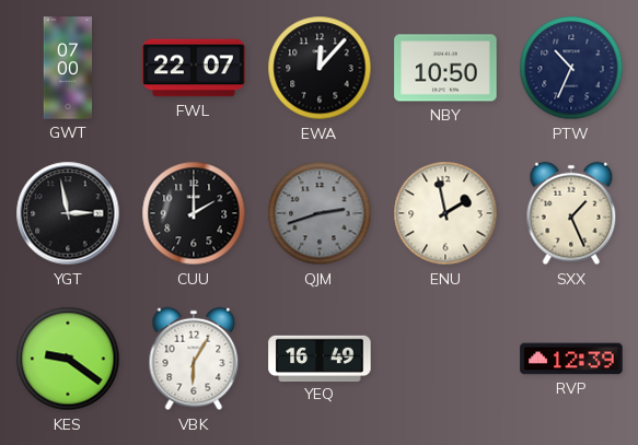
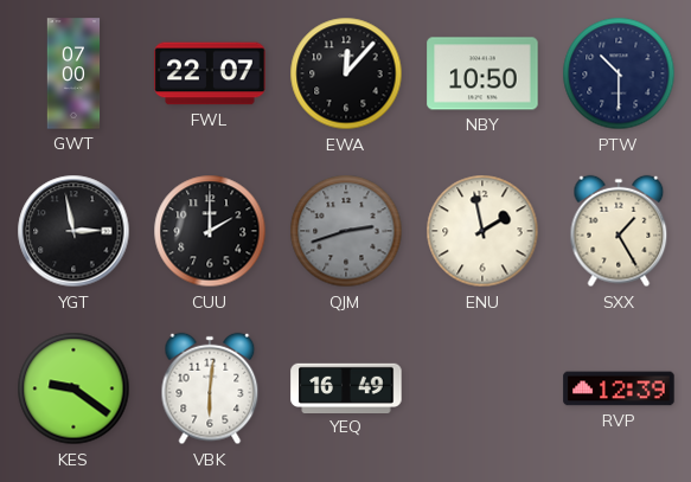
PTW: 10:34 -> 10:30
SXX: 1:26 -> 1:25
VBK: 6:05 -> 6:01
